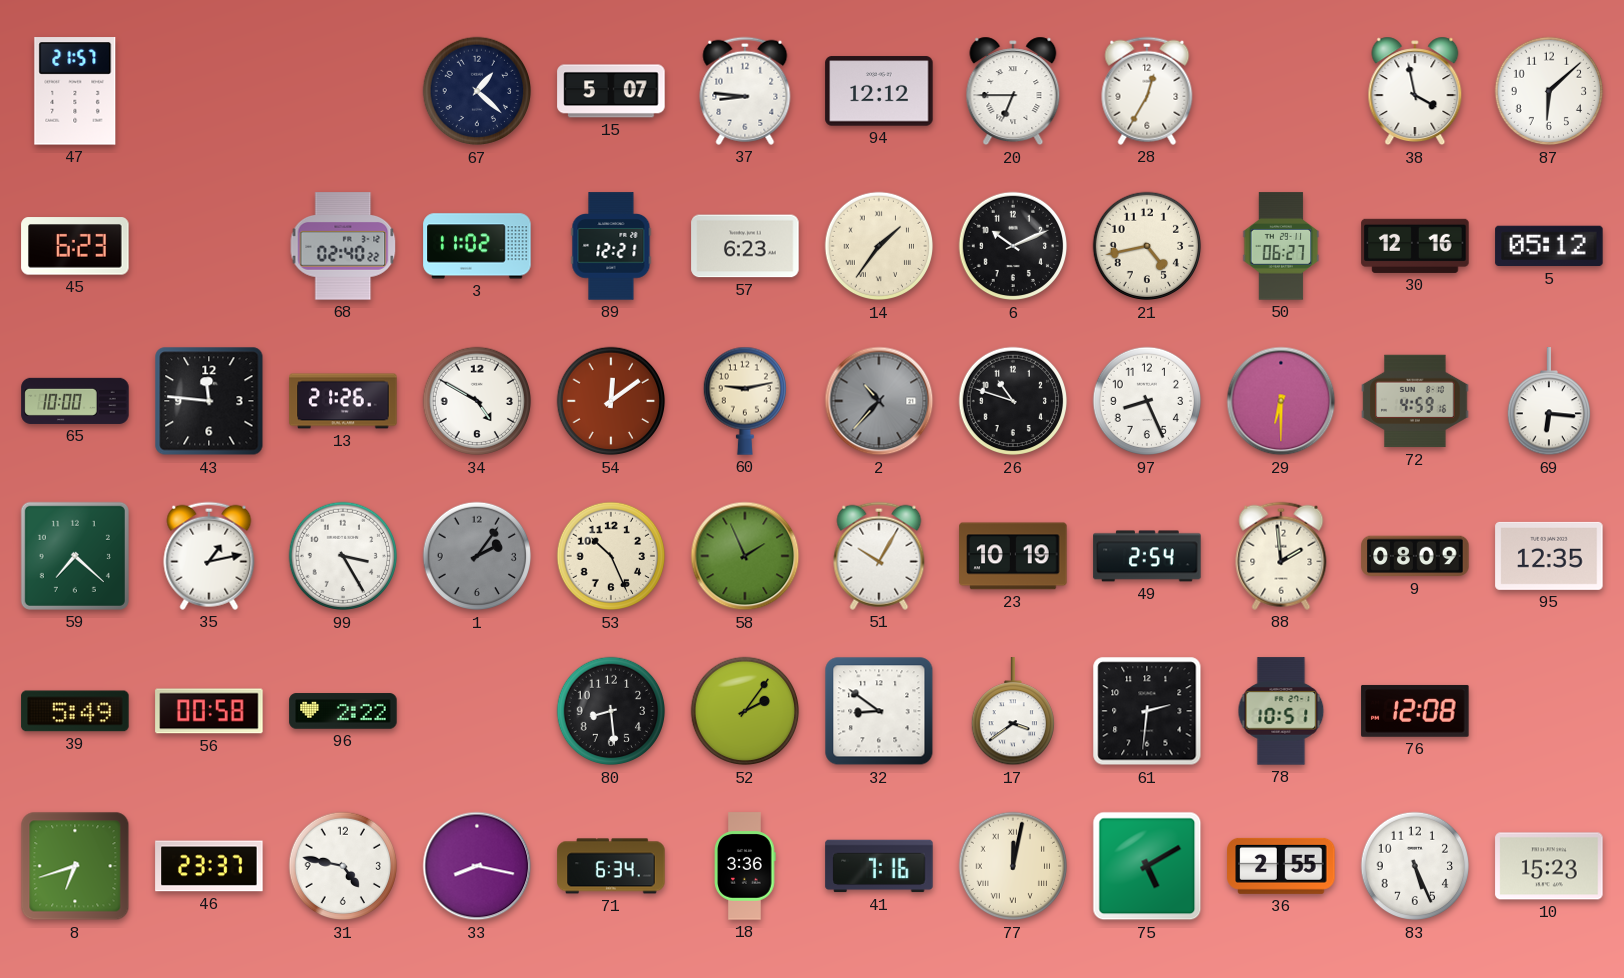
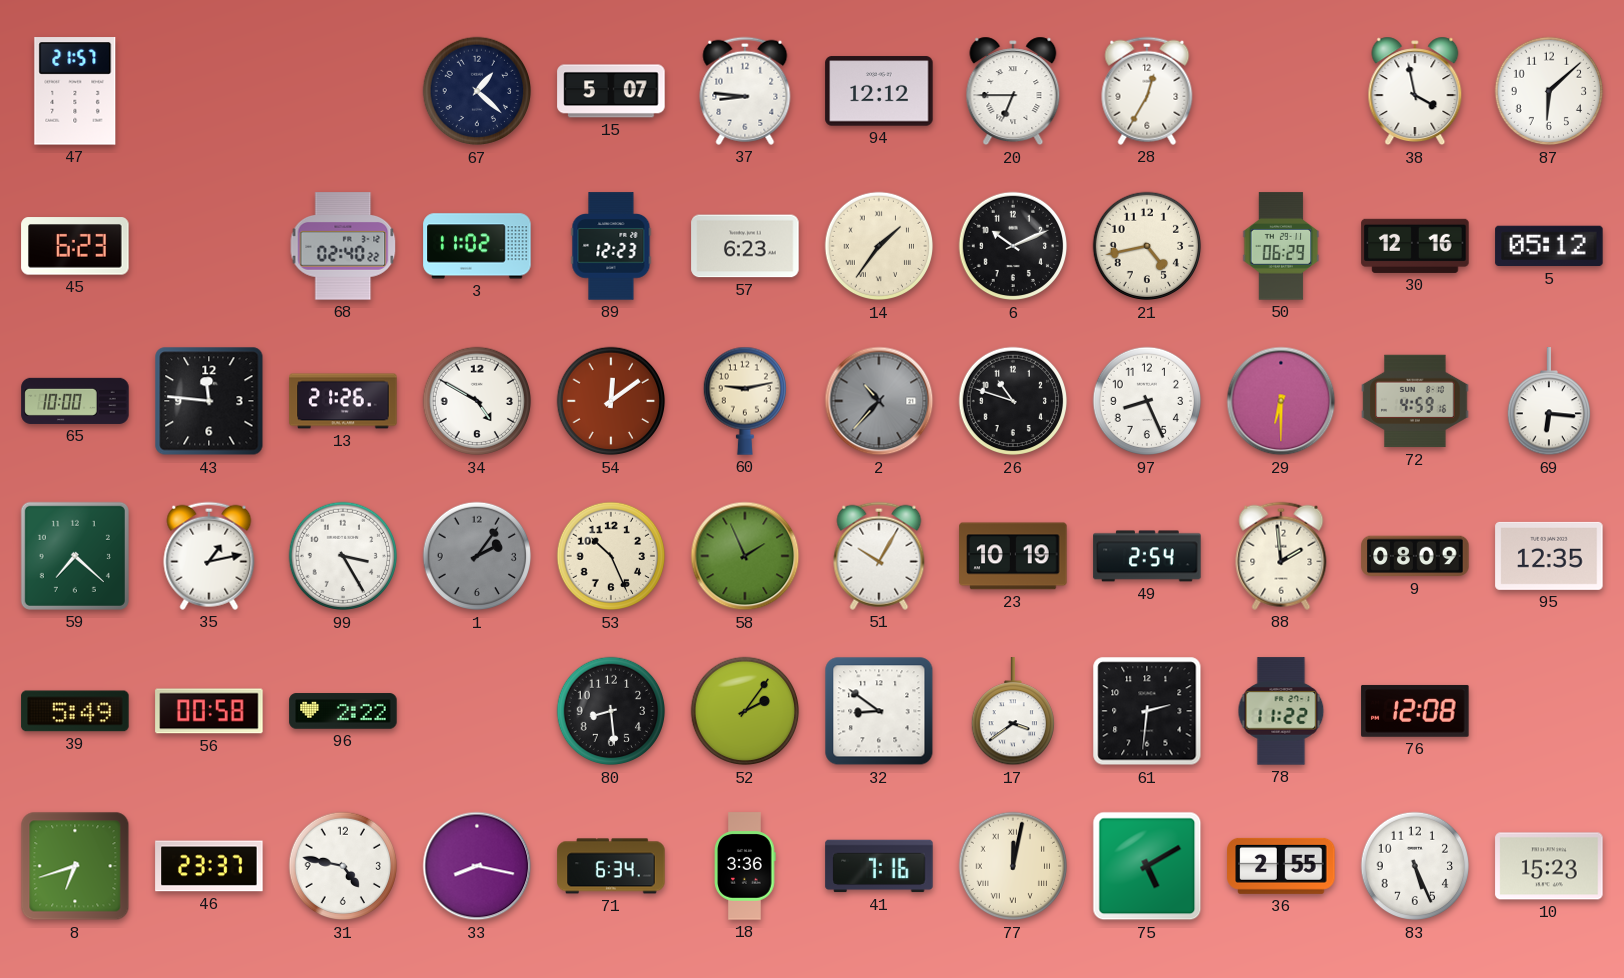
89: 12:21 -> 12:23
50: 06:27 -> 06:29
78: 10:51 -> 11:22
